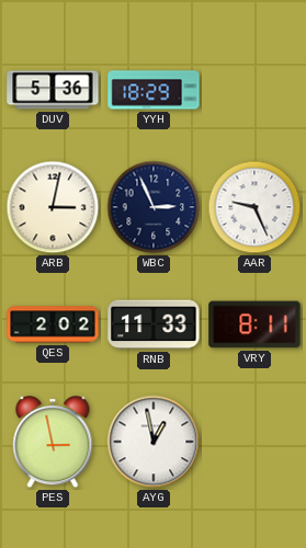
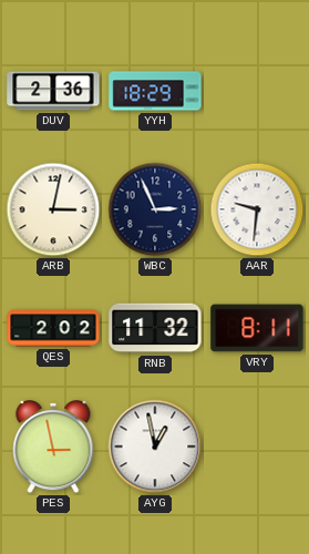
DUV: 5:36 -> 2:36
AAR: 9:26 -> 9:31
RNB: 11:33 -> 11:32
